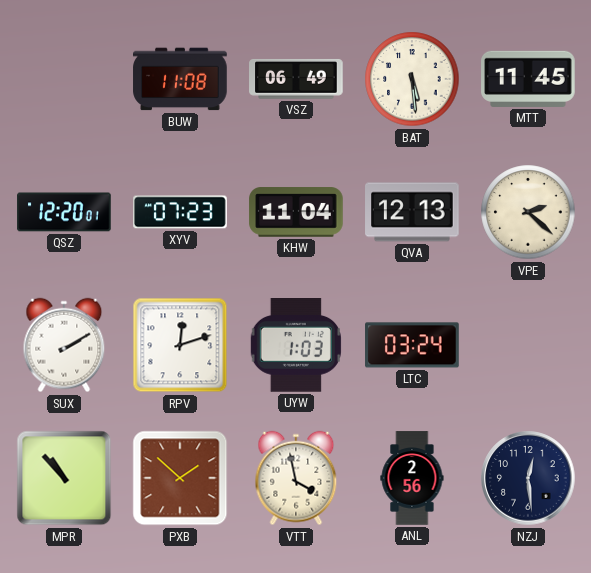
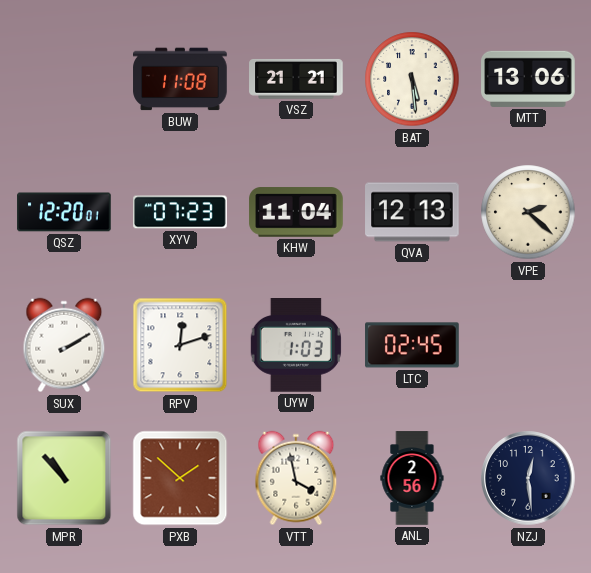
VSZ: 06:49 -> 21:21
MTT: 11:45 -> 13:06
LTC: 03:24 -> 02:45
